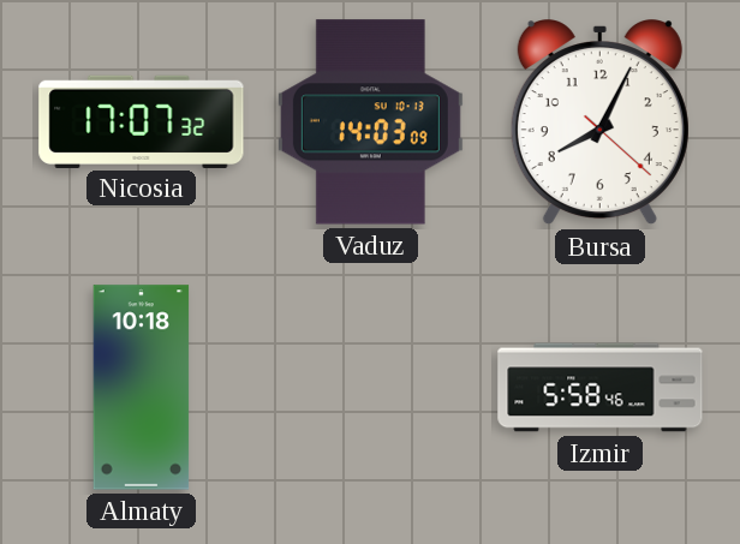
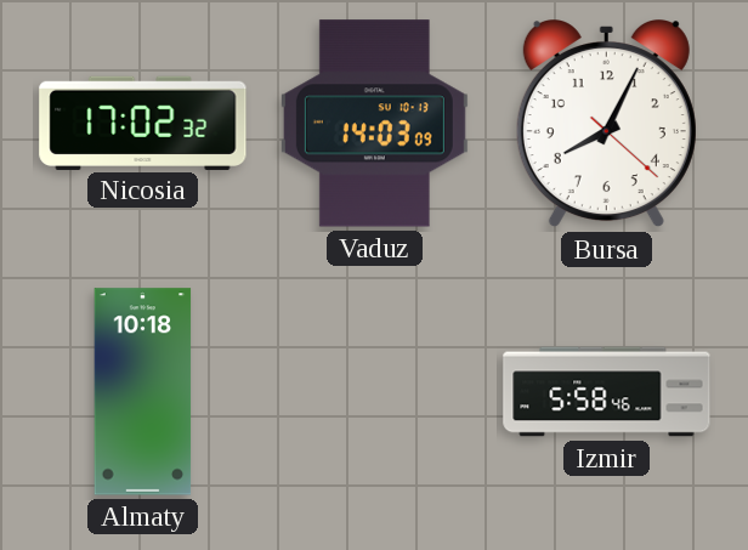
Nicosia: 17:07 -> 17:02
